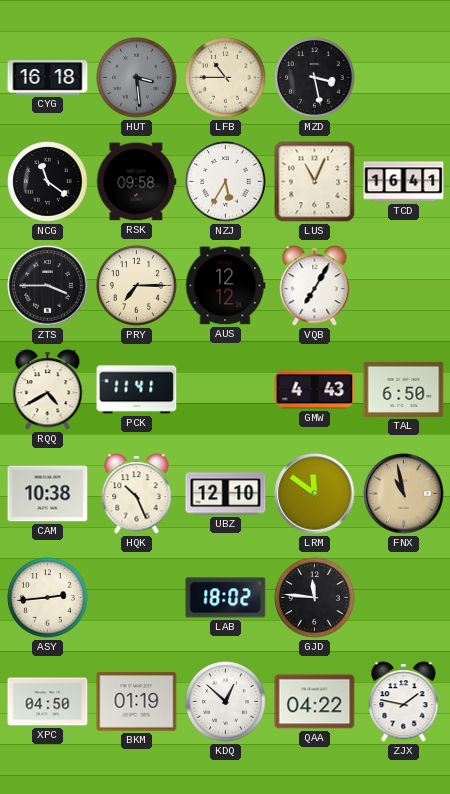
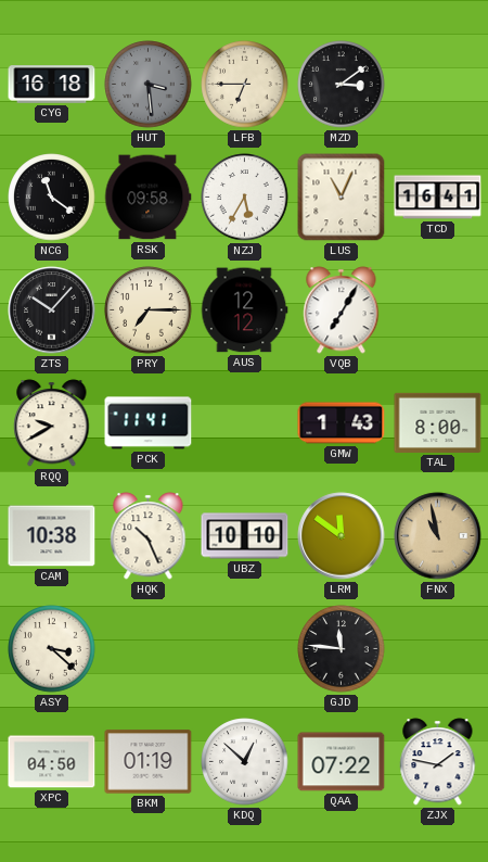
LFB: 10:45 -> 6:45
MZD: 3:28 -> 3:09
ZTS: 3:45 -> 10:07
RQQ: 4:40 -> 9:40
GMW: 4:43 -> 1:43
TAL: 6:50 -> 8:00
UBZ: 12:10 -> 10:10
ASY: 2:44 -> 3:22
LAB: 18:02 -> none
QAA: 04:22 -> 07:22
